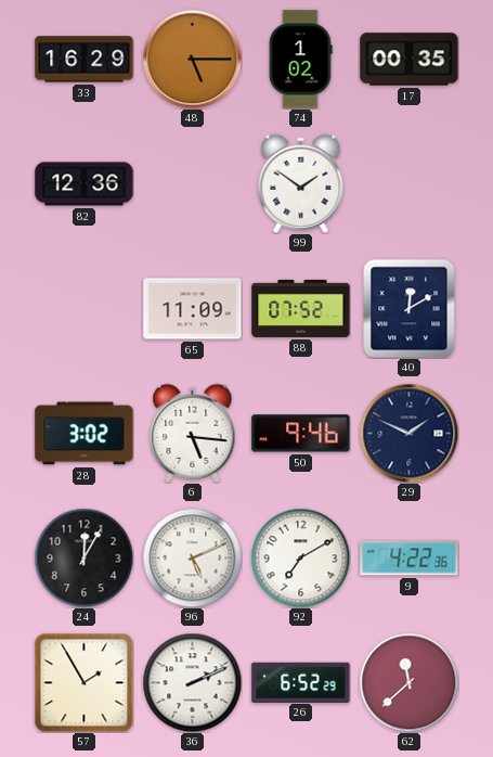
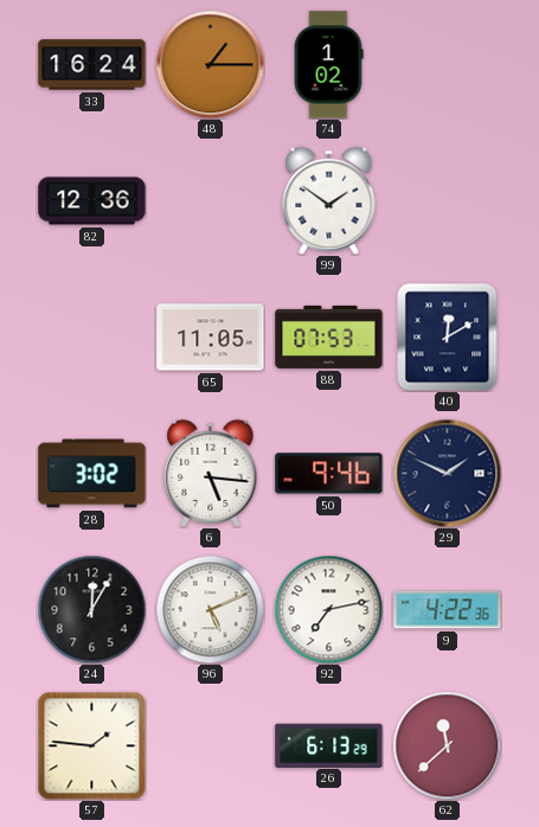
33: 16:29 -> 16:24
48: 5:15 -> 1:15
17: 00:35 -> none
65: 11:09 -> 11:05
88: 07:52 -> 07:53
92: 7:10 -> 7:13
57: 1:55 -> 1:46
36: 2:11 -> none
26: 6:52 -> 6:13
